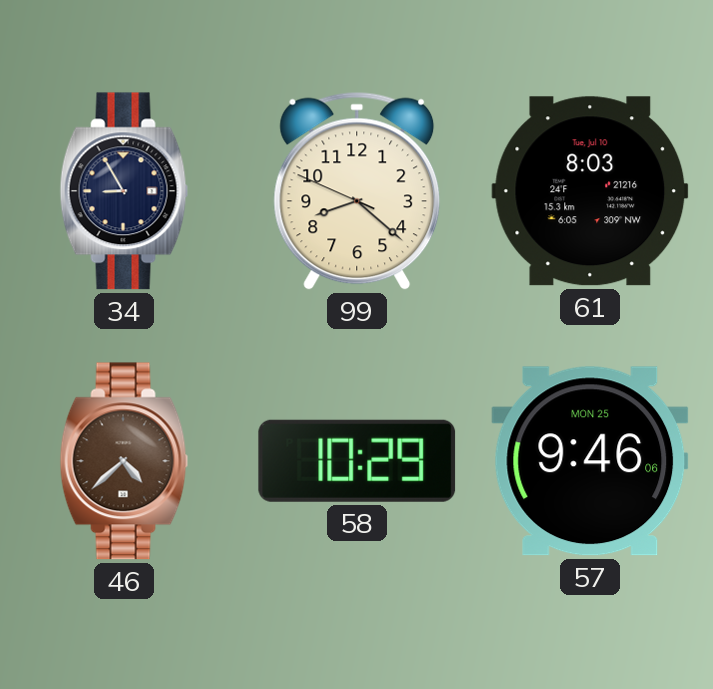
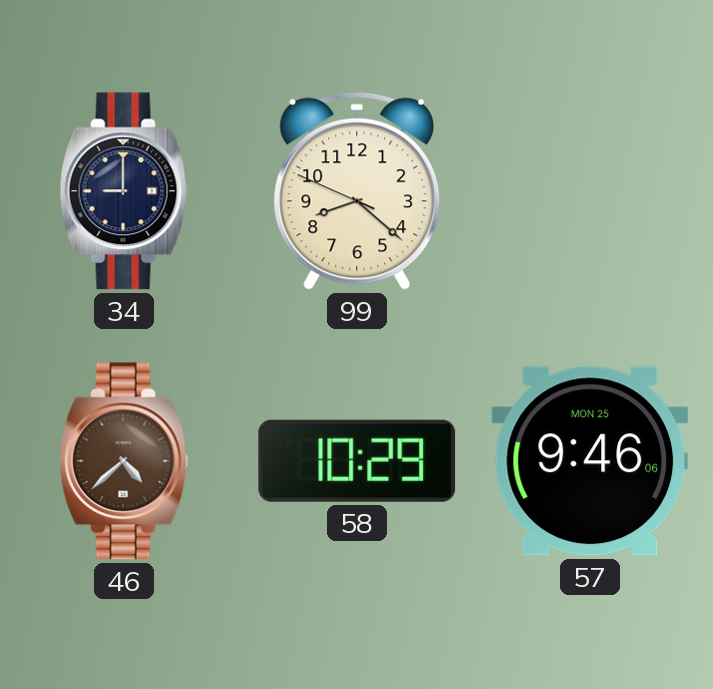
34: 8:55 -> 9:00
61: 8:03 -> none
